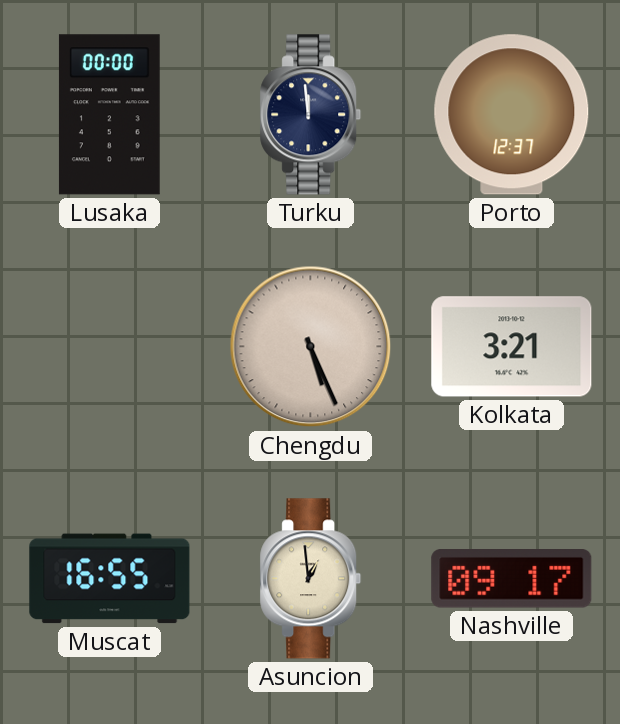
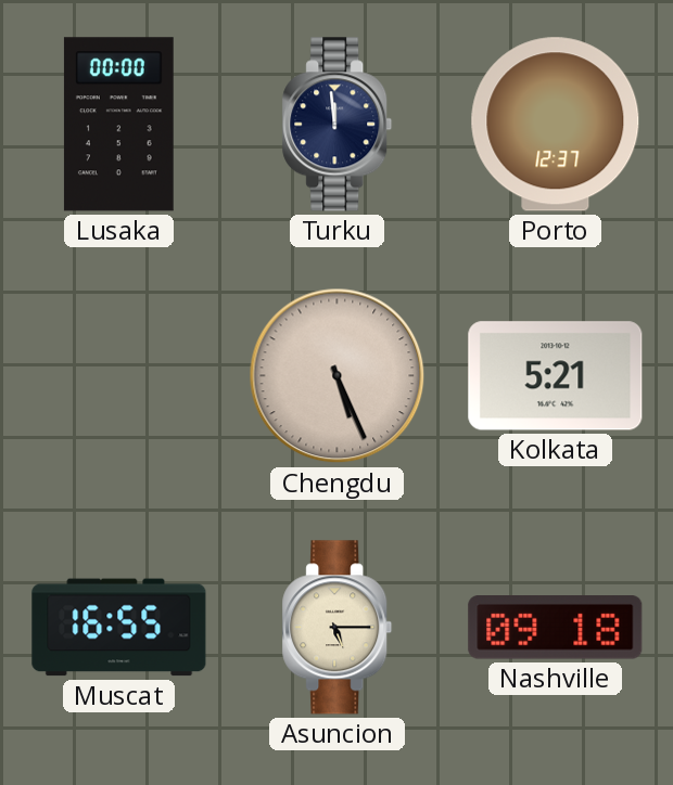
Kolkata: 3:21 -> 5:21
Asuncion: 12:59 -> 5:15
Nashville: 09:17 -> 09:18
